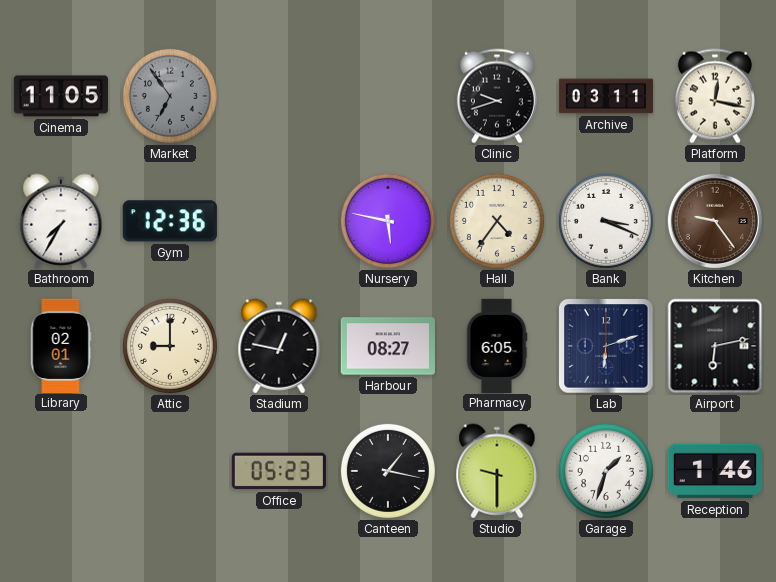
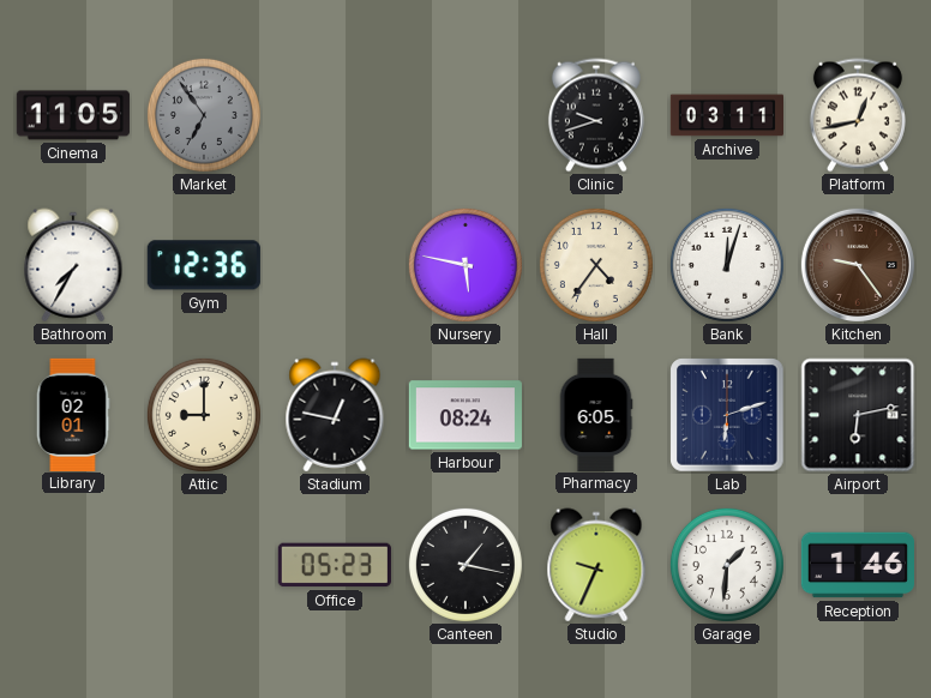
Platform: 12:17 -> 12:43
Bank: 3:19 -> 12:03
Harbour: 08:27 -> 08:24
Studio: 9:30 -> 9:34
Garage: 1:33 -> 1:31
